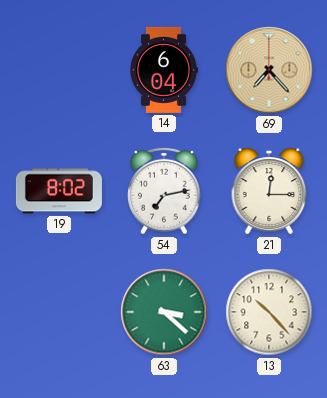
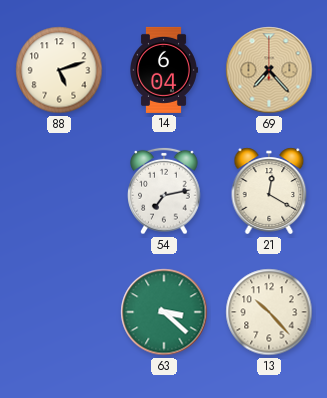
88: none -> 5:12
19: 8:02 -> none
21: 12:15 -> 12:20
